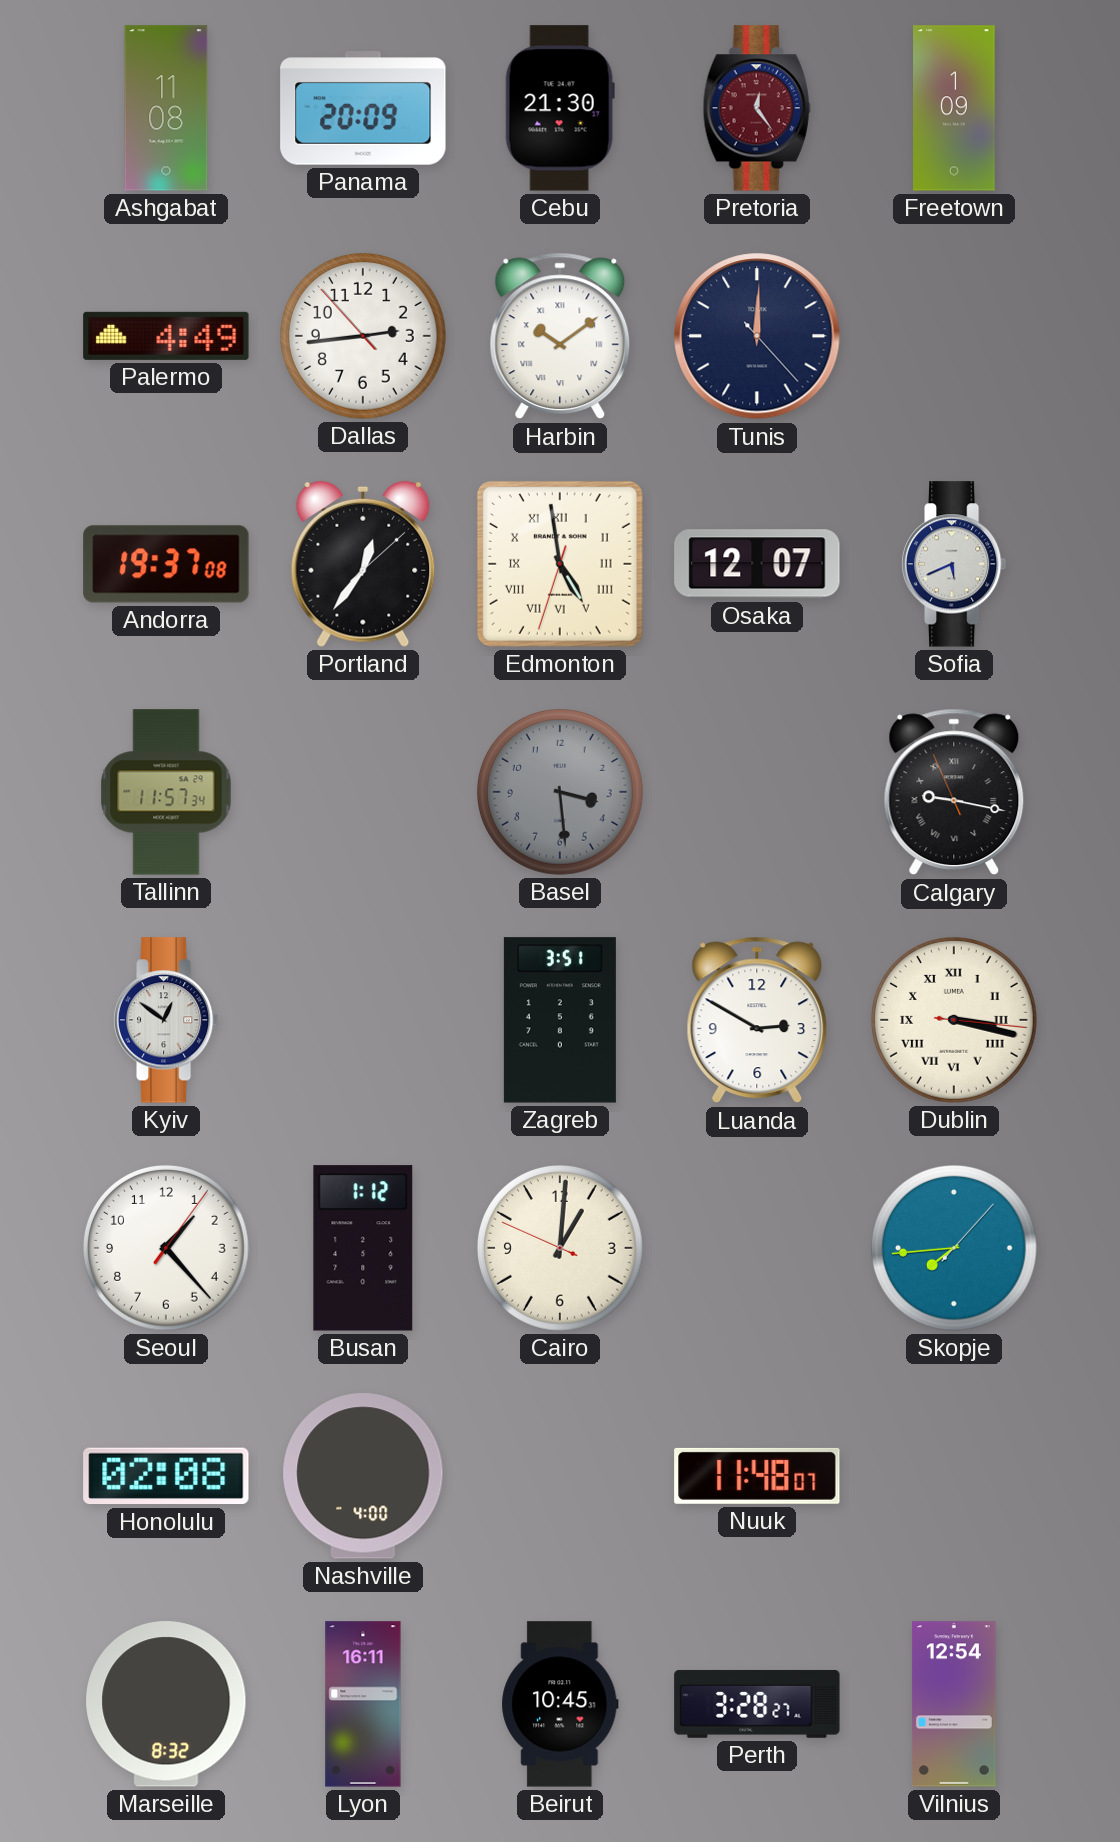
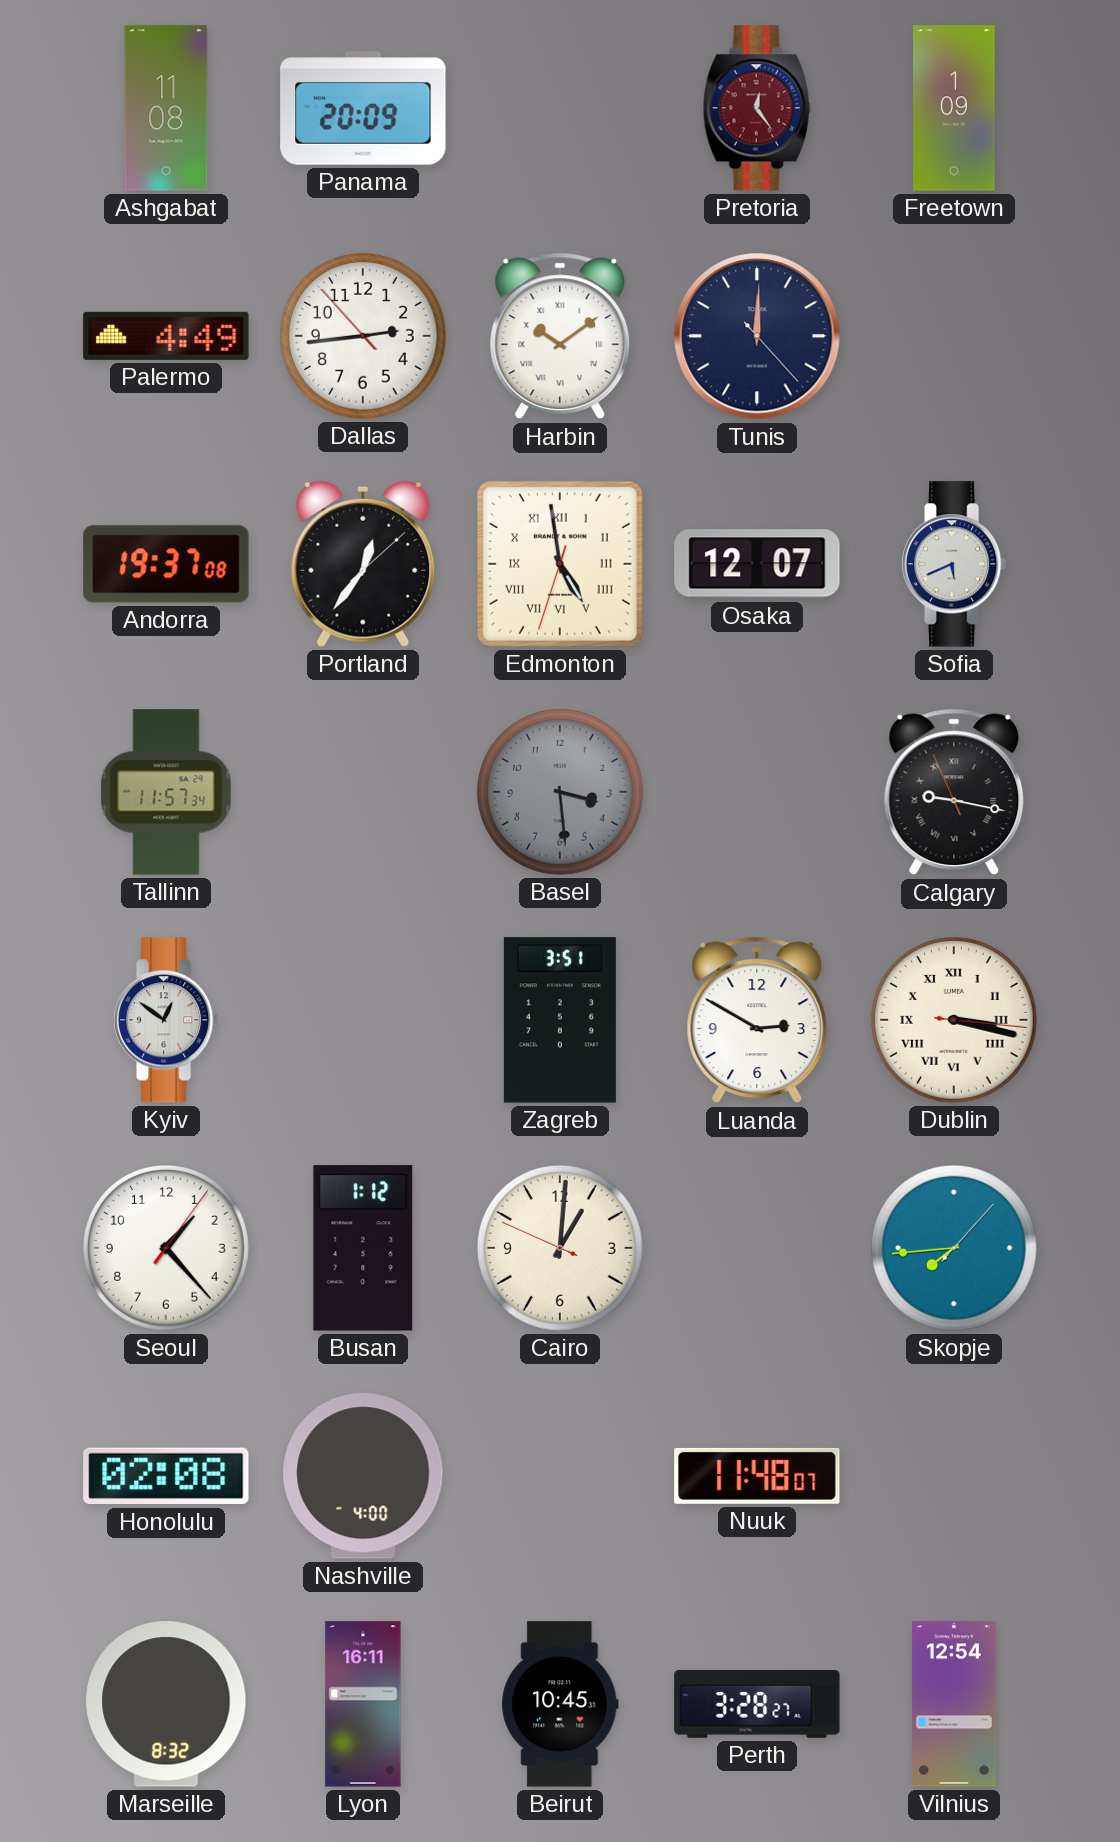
Cebu: 21:30 -> none
